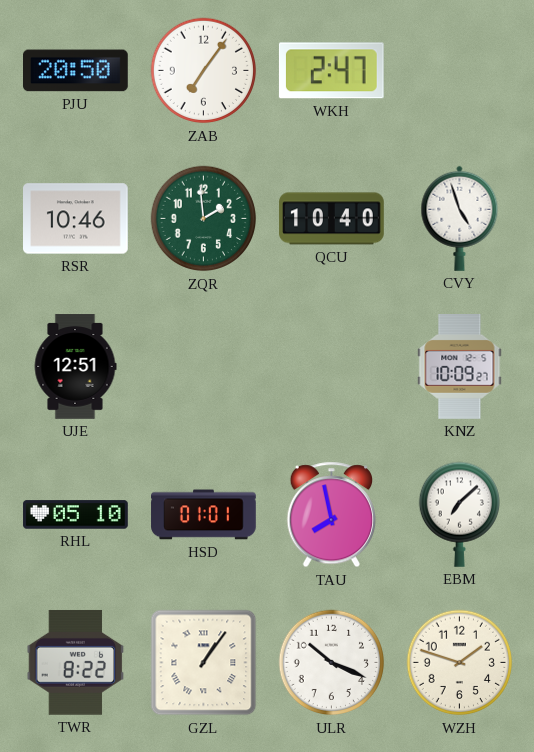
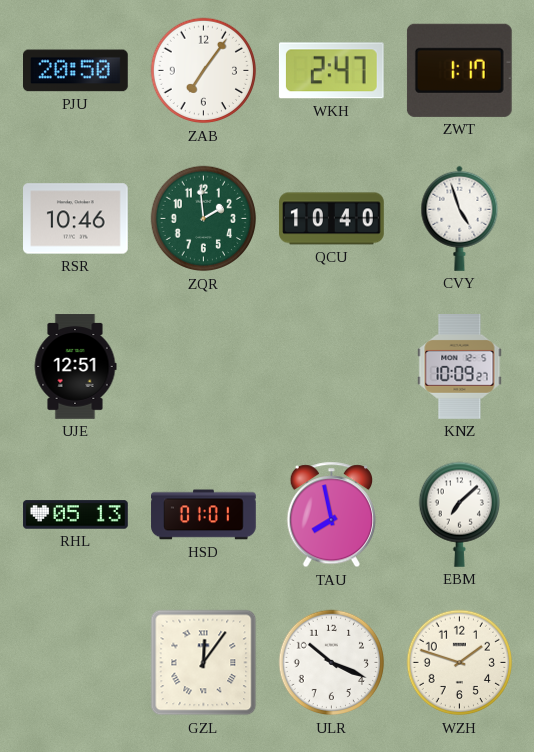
ZWT: none -> 1:17
RHL: 05:10 -> 05:13
TWR: 8:22 -> none
GZL: 1:06 -> 12:06
